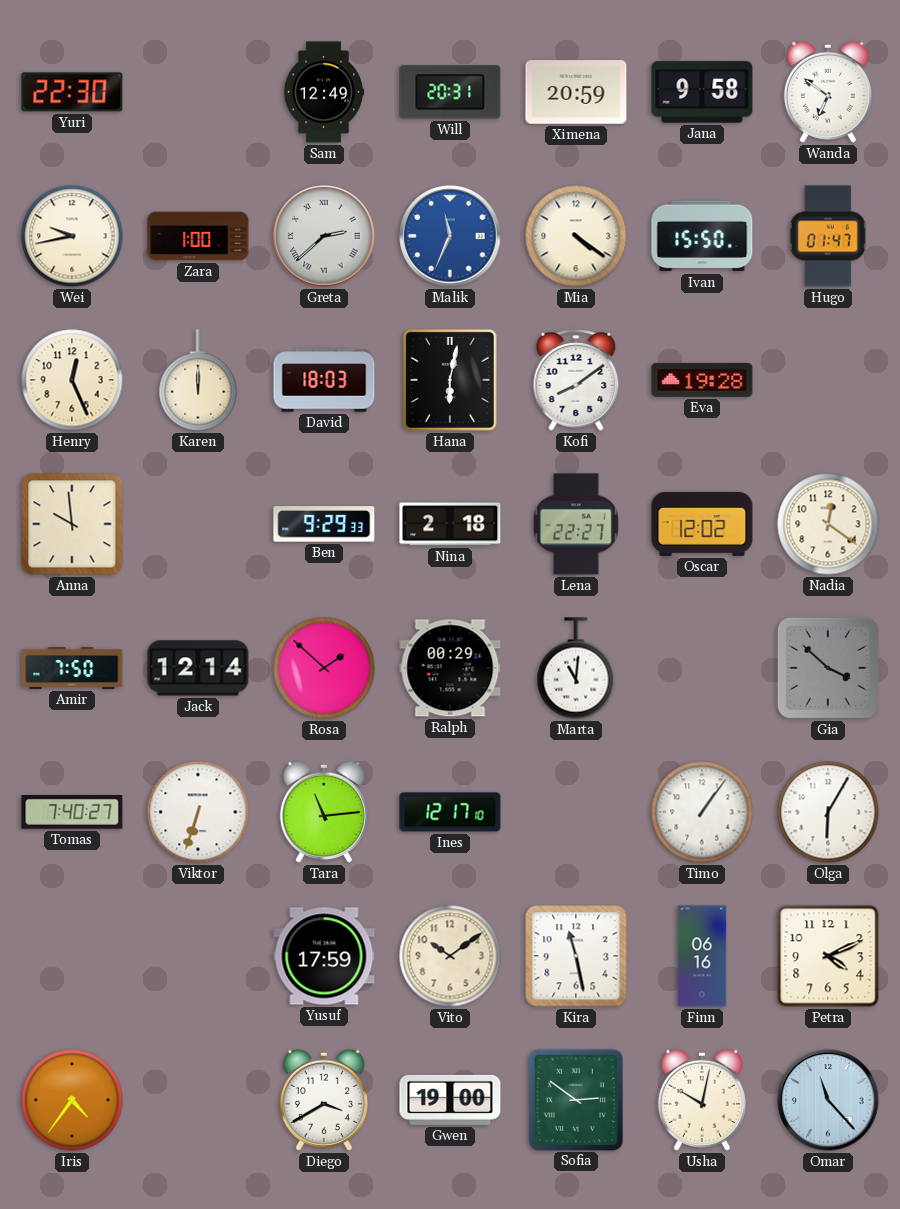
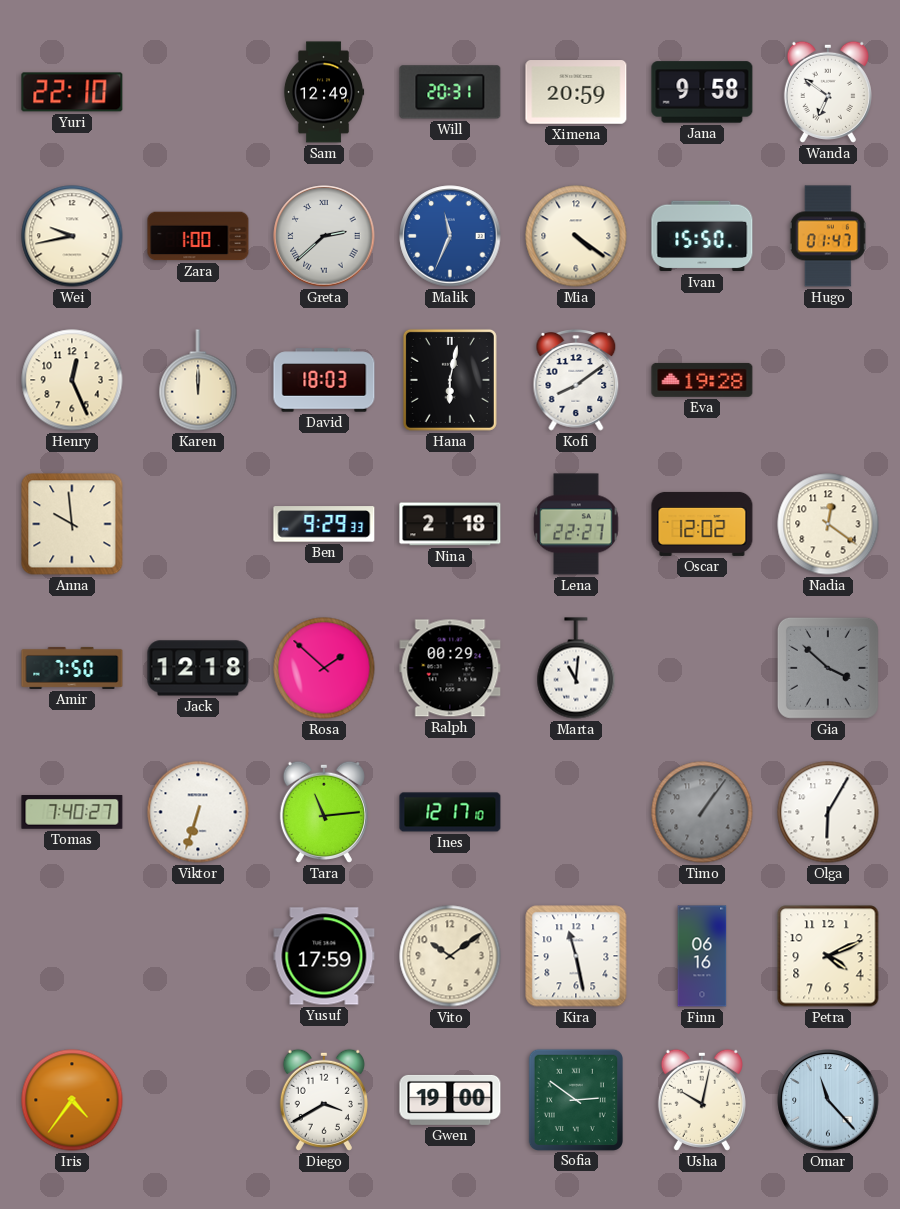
Yuri: 22:30 -> 22:10
Jack: 12:14 -> 12:18
Timo dial: white -> grey
